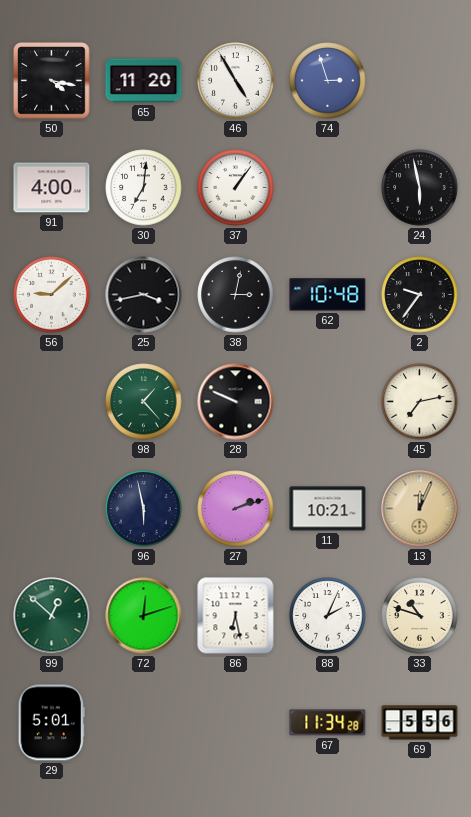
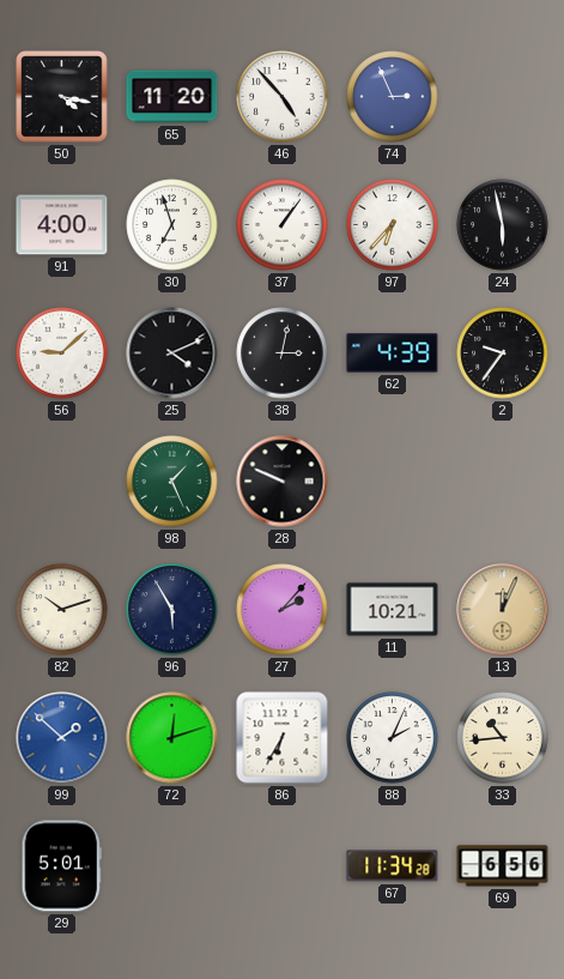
46: 4:55 -> 4:53
74: 2:57 -> 2:56
30: 7:01 -> 6:57
97: none -> 6:37
25: 3:43 -> 4:11
62: 10:48 -> 4:39
98: 1:23 -> 1:26
45: 7:13 -> none
82: none -> 10:12
96: 5:58 -> 5:55
27: 2:12 -> 2:07
99: 12:52 -> 1:52
99 dial: green -> blue
86: 6:28 -> 6:35
33: 10:48 -> 10:44
69: 5:56 -> 6:56
